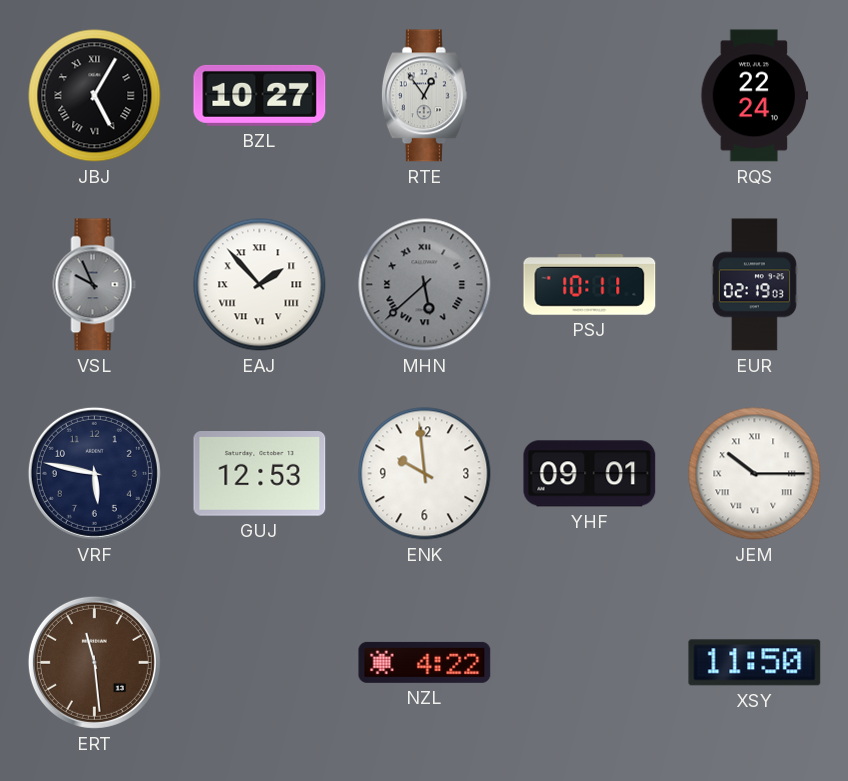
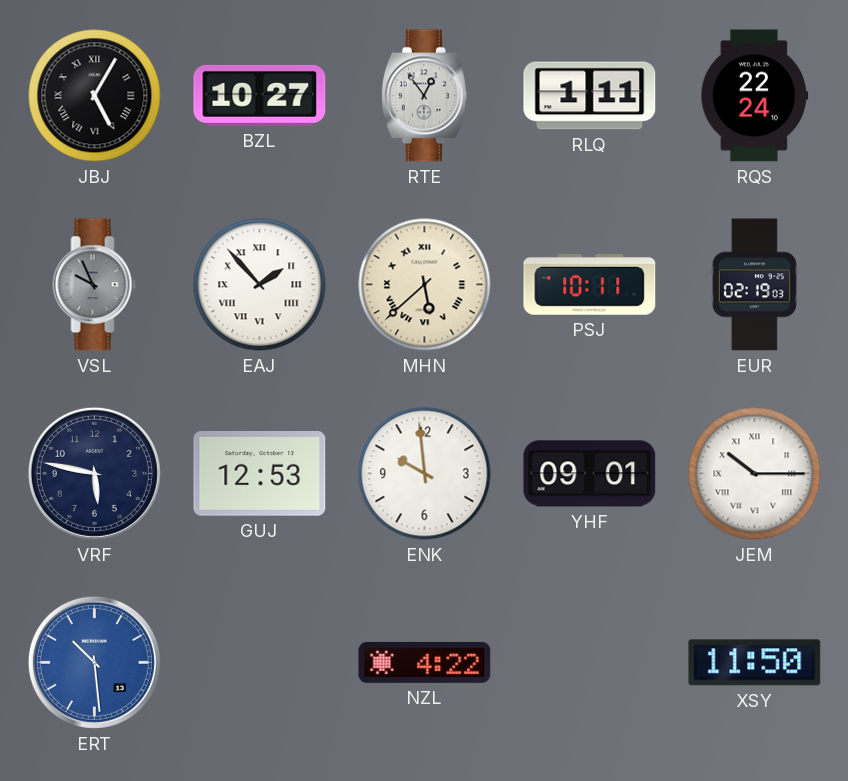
RLQ: none -> 1:11
MHN dial: grey -> cream
ERT: 11:29 -> 10:29
ERT dial: brown -> blue
